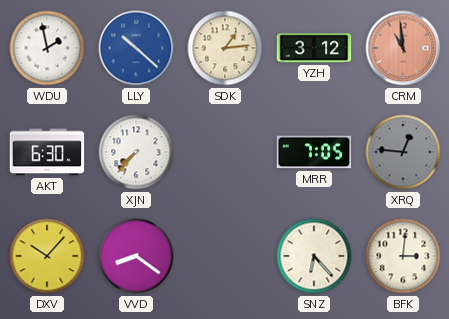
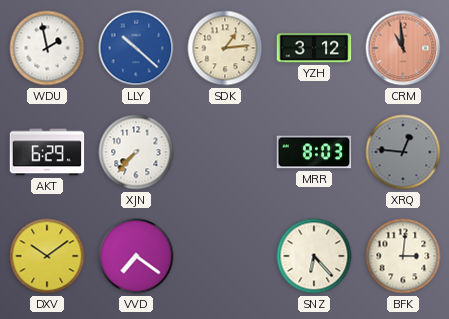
AKT: 6:30 -> 6:29
MRR: 7:05 -> 8:03
DXV: 10:07 -> 10:09
VVD: 8:21 -> 7:21
